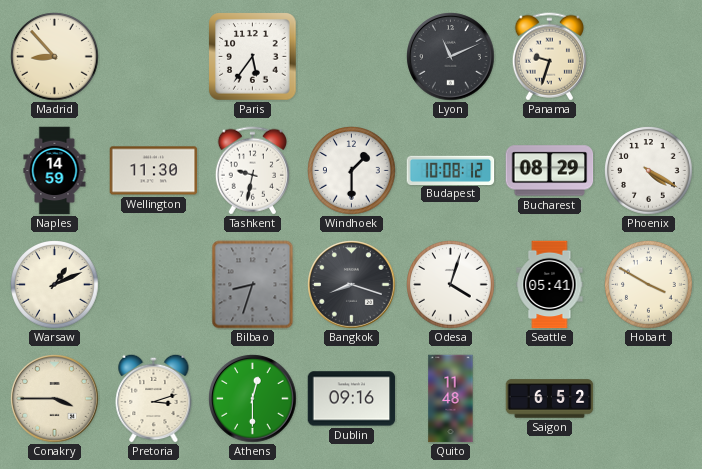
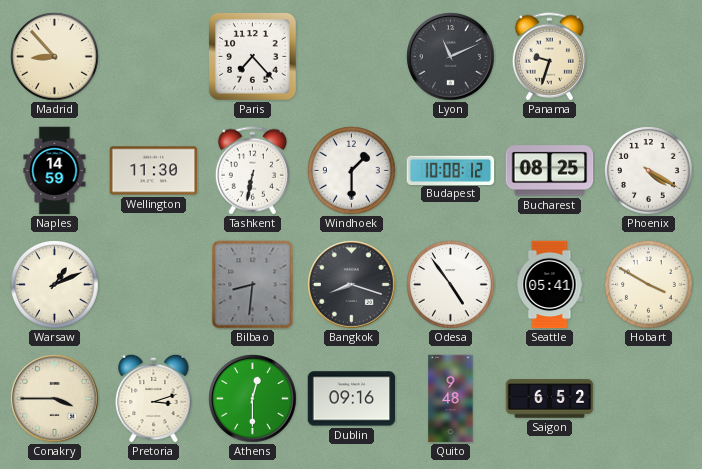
Paris: 5:36 -> 7:23
Tashkent: 9:32 -> 6:32
Bucharest: 08:29 -> 08:25
Bilbao: 8:33 -> 8:31
Odesa: 4:03 -> 4:54
Quito: 11:48 -> 9:48
